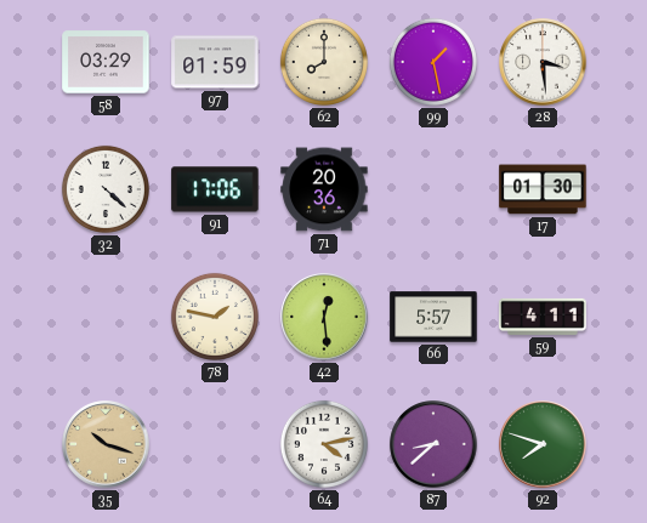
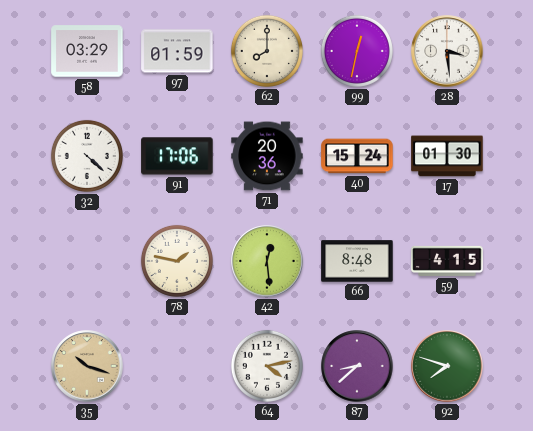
99: 1:28 -> 12:32
40: none -> 15:24
66: 5:57 -> 8:48
59: 4:11 -> 4:15
